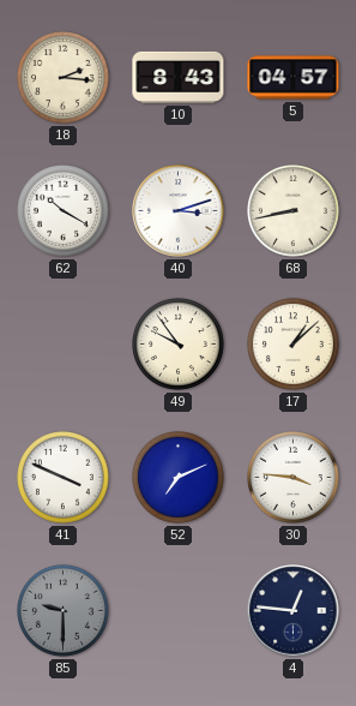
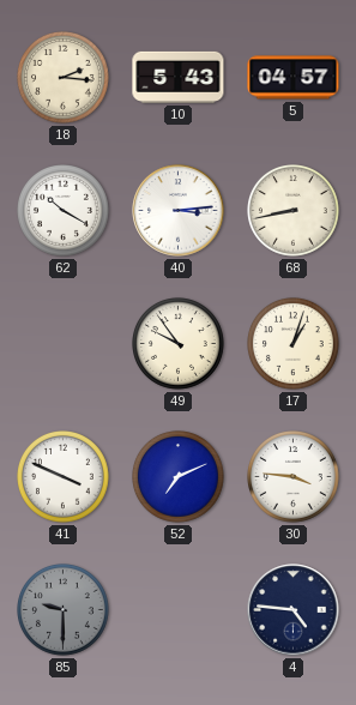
10: 8:43 -> 5:43
40: 3:12 -> 3:14
17: 1:08 -> 1:03
4: 12:46 -> 4:46
